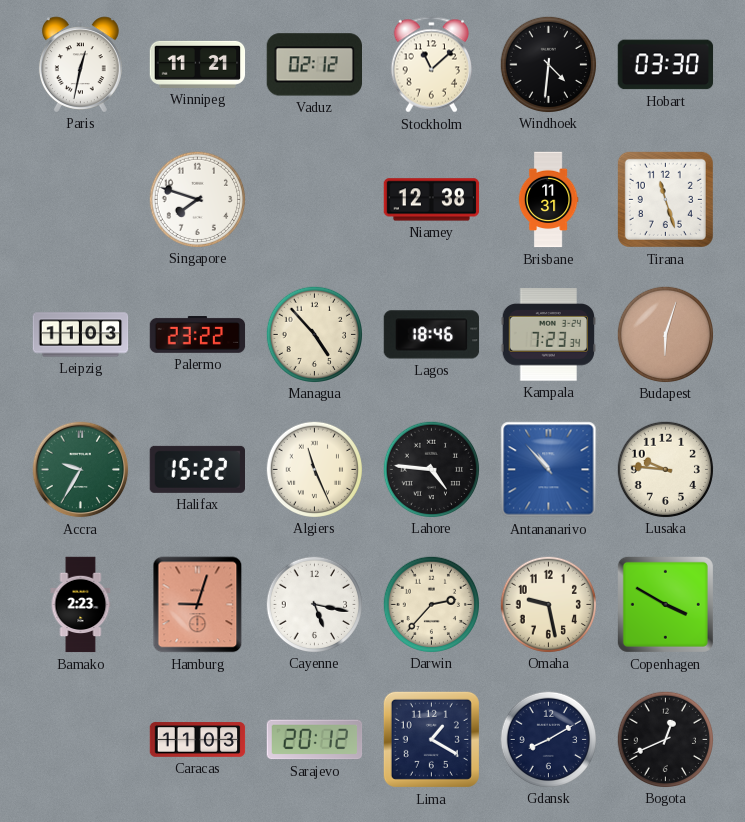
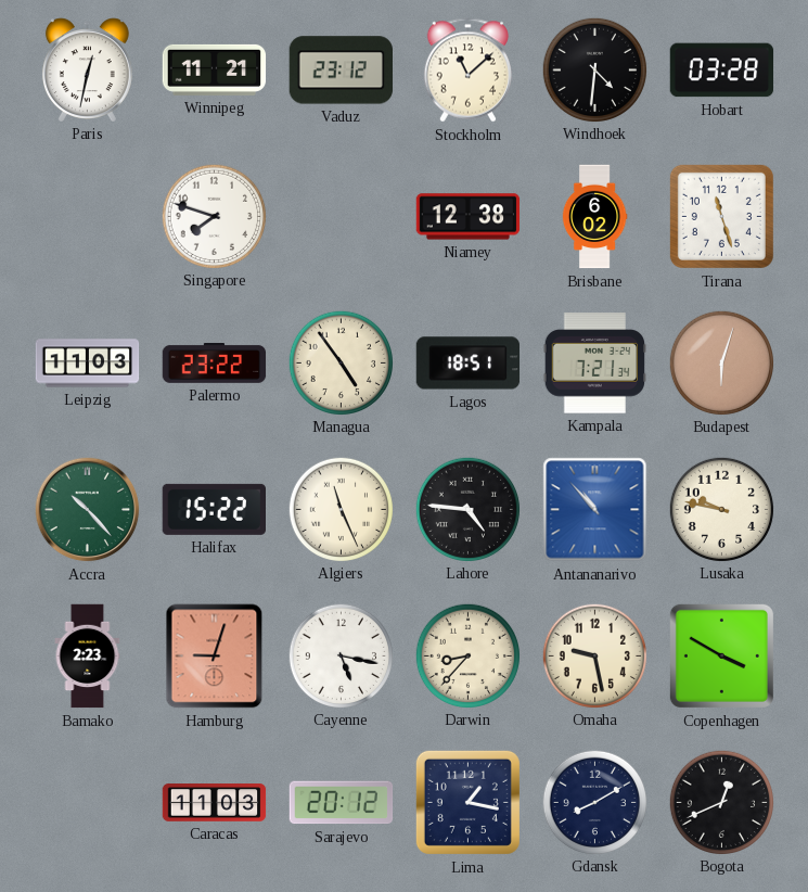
Vaduz: 02:12 -> 23:12
Hobart: 03:30 -> 03:28
Brisbane: 11:31 -> 6:02
Managua: 4:53 -> 4:54
Lagos: 18:46 -> 18:51
Kampala: 7:23 -> 7:21
Accra: 9:35 -> 10:23
Lusaka: 9:46 -> 9:47
Darwin: 2:37 -> 8:37
Lima: 1:20 -> 1:17
